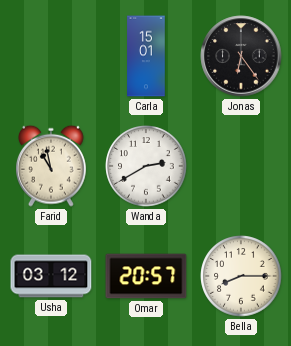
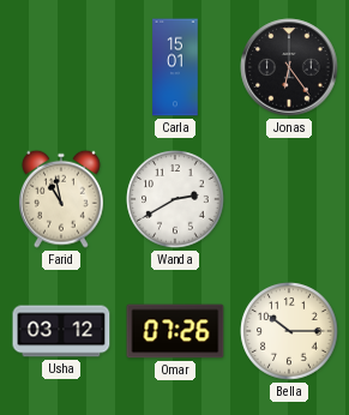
Omar: 20:57 -> 07:26
Bella: 8:15 -> 10:15
